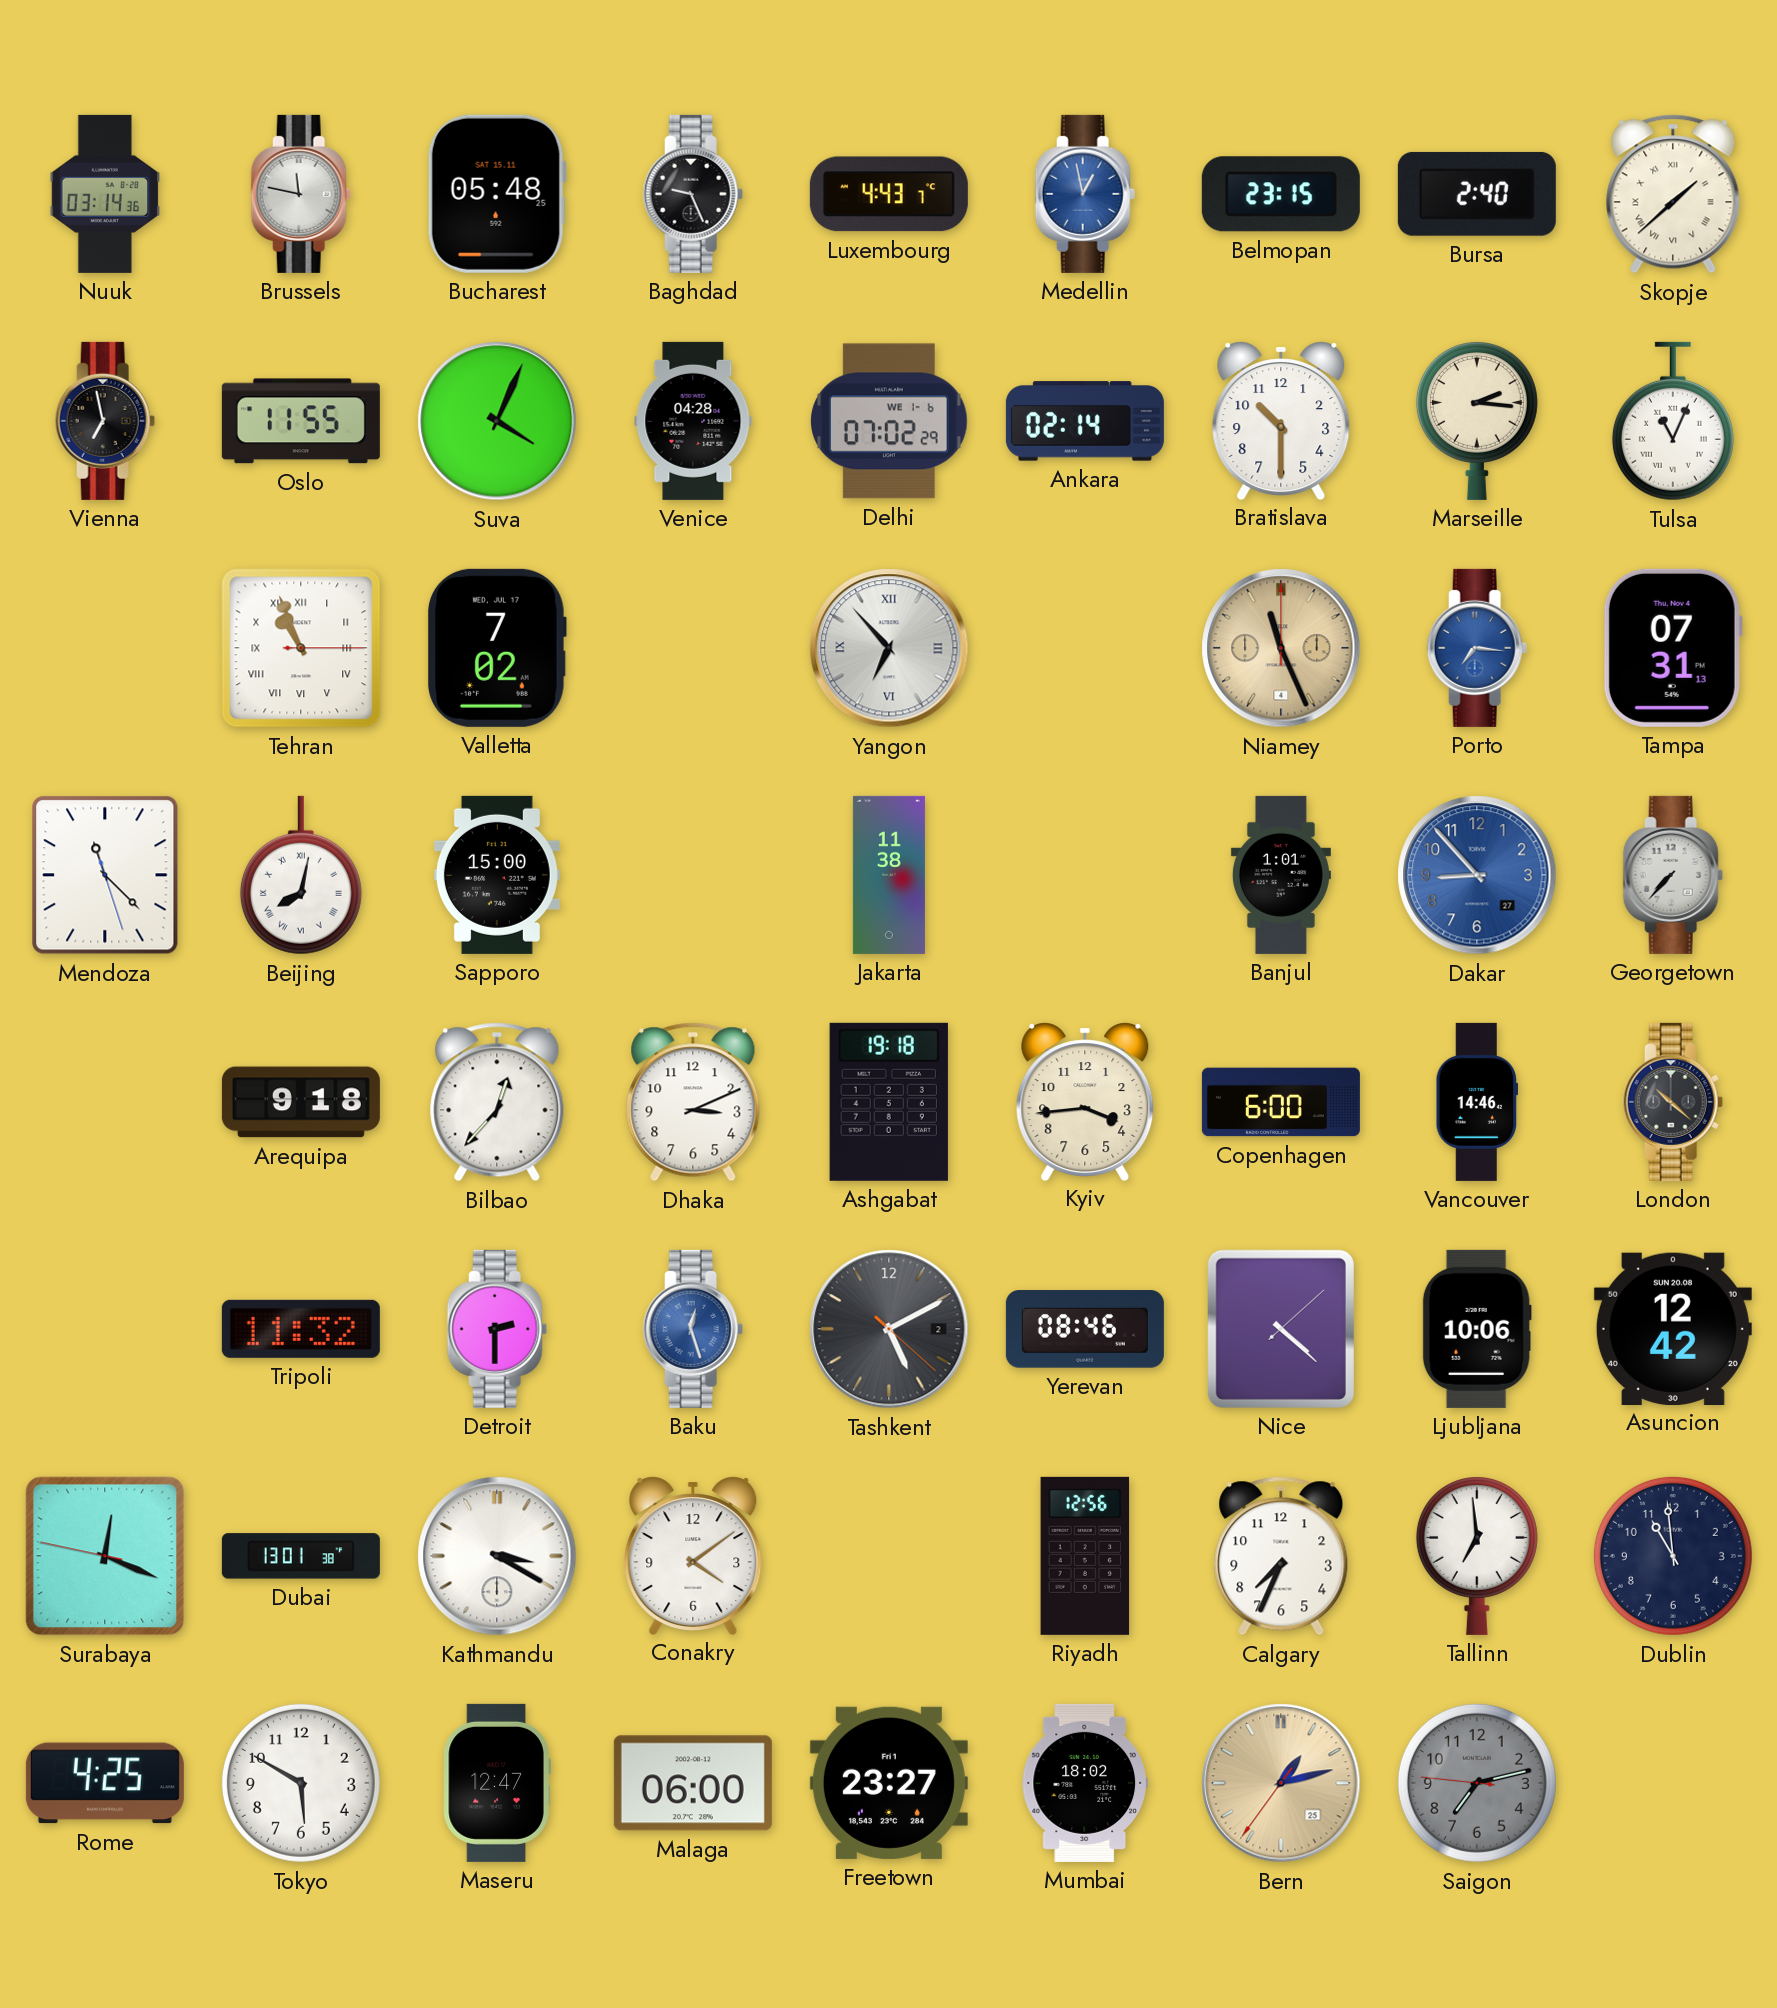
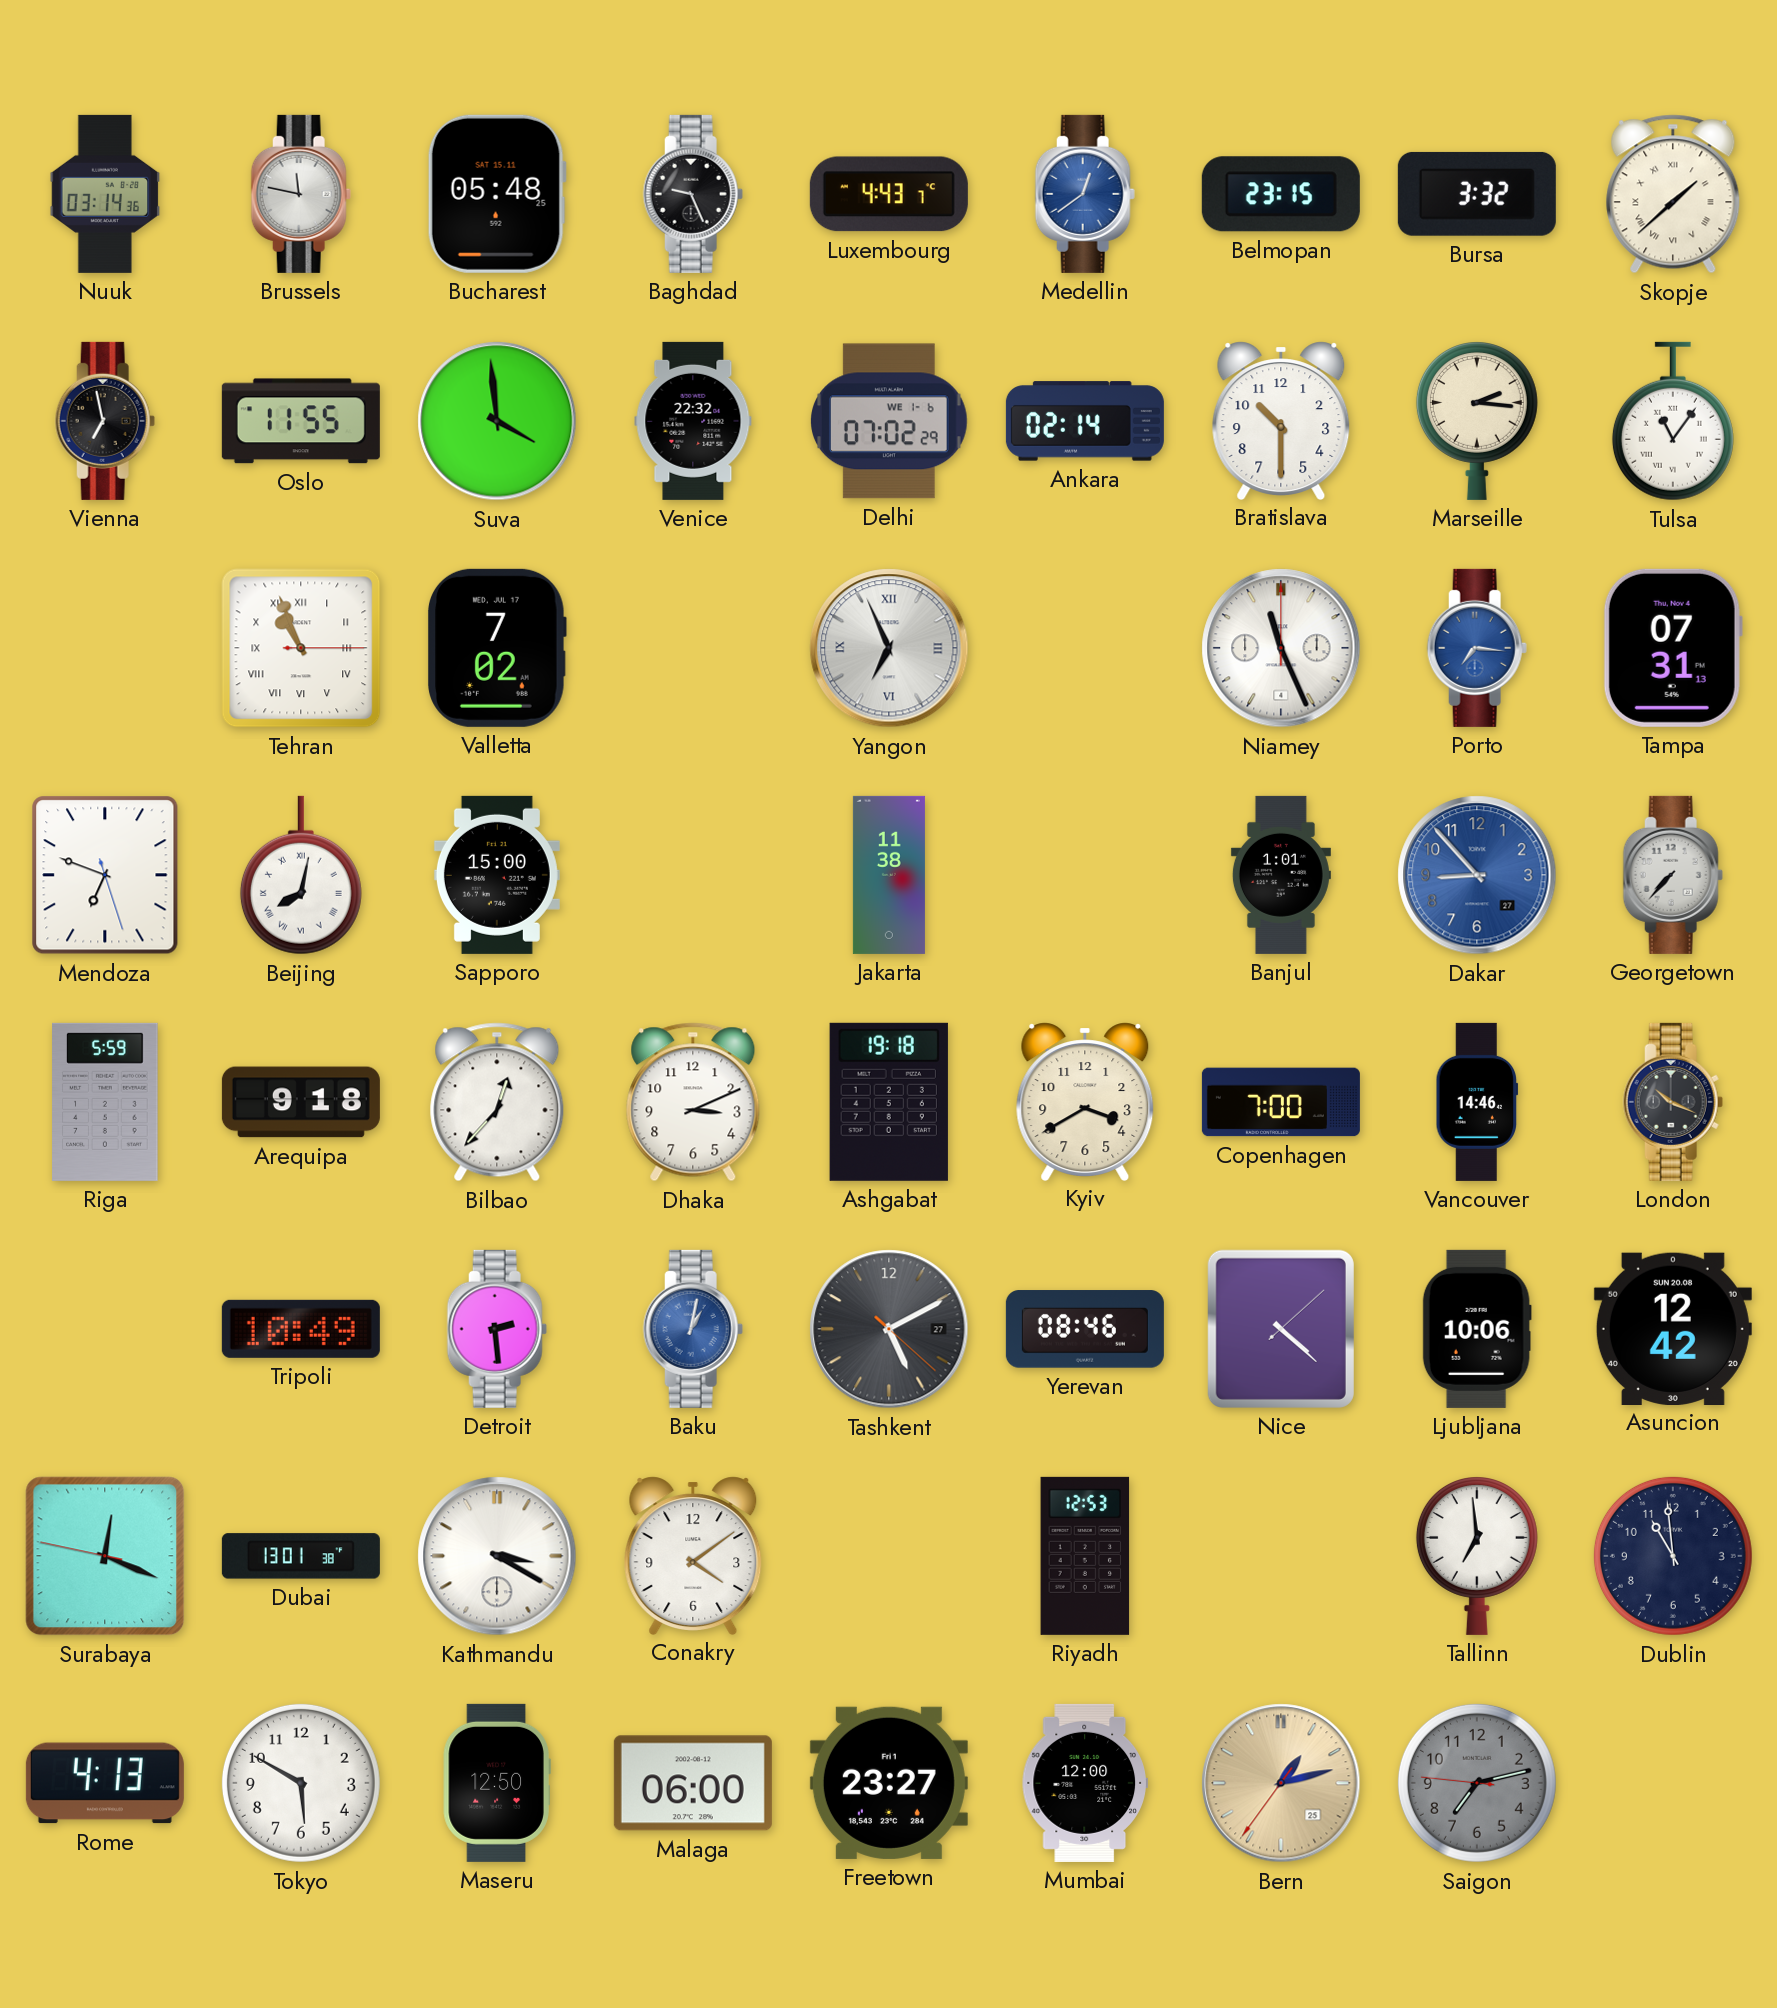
Medellin: 12:58 -> 12:39
Bursa: 2:40 -> 3:32
Suva: 4:04 -> 3:59
Venice: 04:28 -> 22:32
Tulsa: 11:04 -> 11:06
Yangon: 6:53 -> 6:56
Niamey dial: champagne -> white
Mendoza: 11:22 -> 6:48
Riga: none -> 5:59
Kyiv: 3:44 -> 3:40
Copenhagen: 6:00 -> 7:00
London: 10:22 -> 10:19
Tripoli: 11:32 -> 10:49
Detroit: 2:30 -> 2:29
Baku: 12:27 -> 1:02
Tashkent date: 2 -> 27
Riyadh: 12:56 -> 12:53
Calgary: 7:34 -> none
Rome: 4:25 -> 4:13
Maseru: 12:47 -> 12:50
Mumbai: 18:02 -> 12:00
